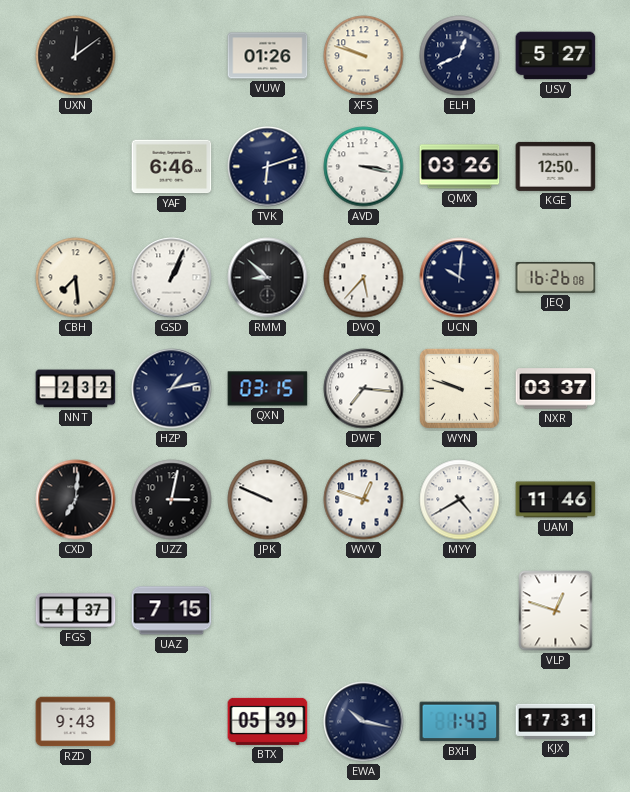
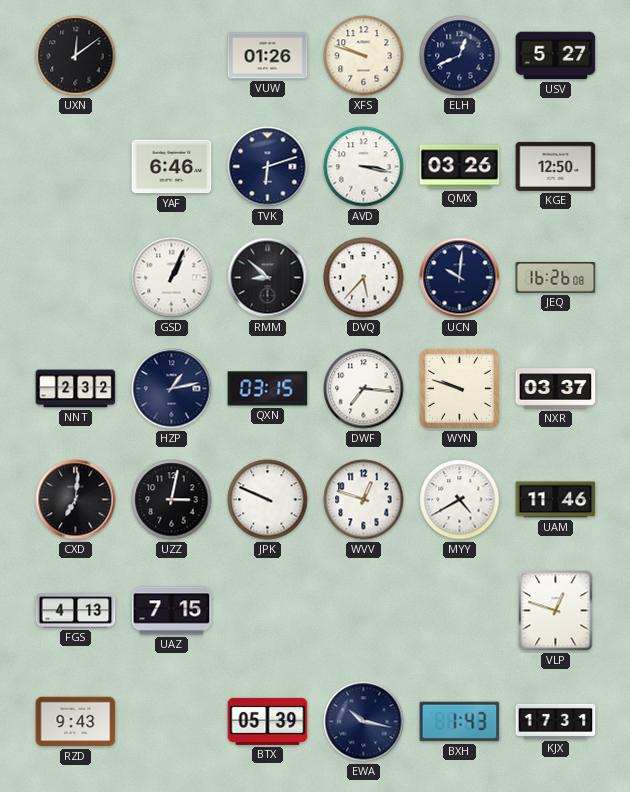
CBH: 7:29 -> none
FGS: 4:37 -> 4:13
